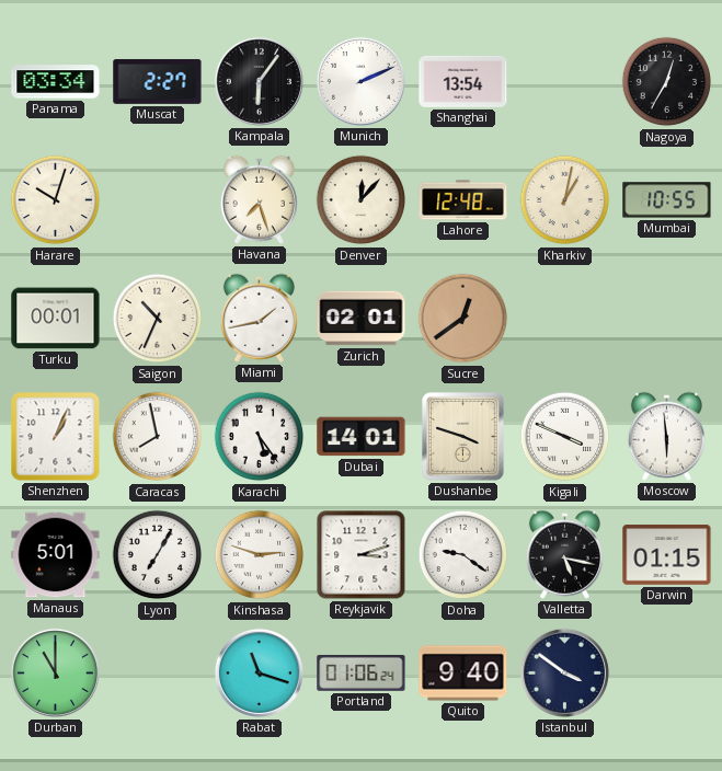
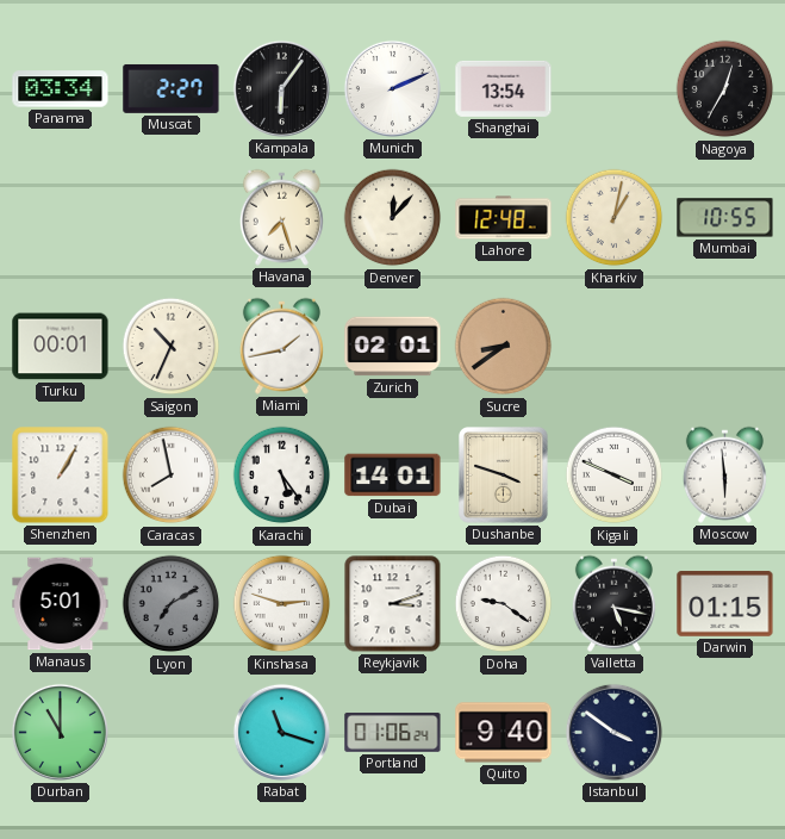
Harare: 10:03 -> none
Sucre: 12:39 -> 8:39
Shenzhen: 1:04 -> 1:05
Lyon: 7:05 -> 7:10
Lyon dial: white -> grey
